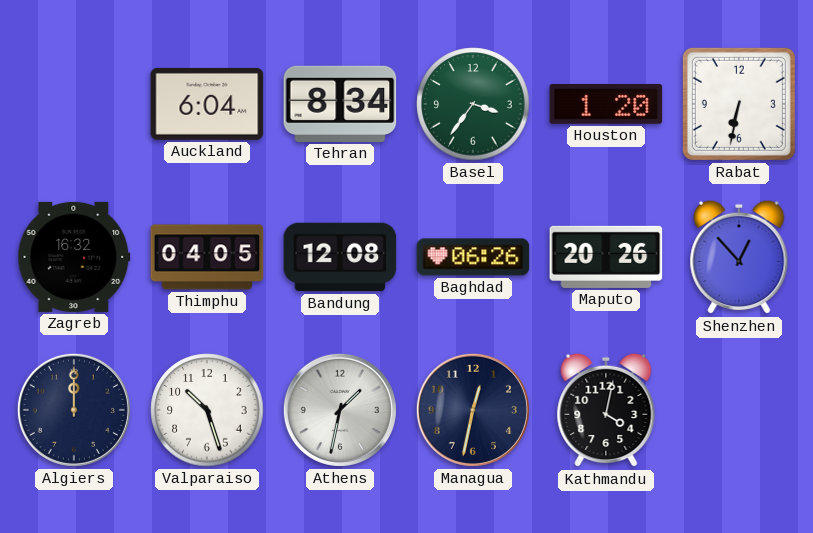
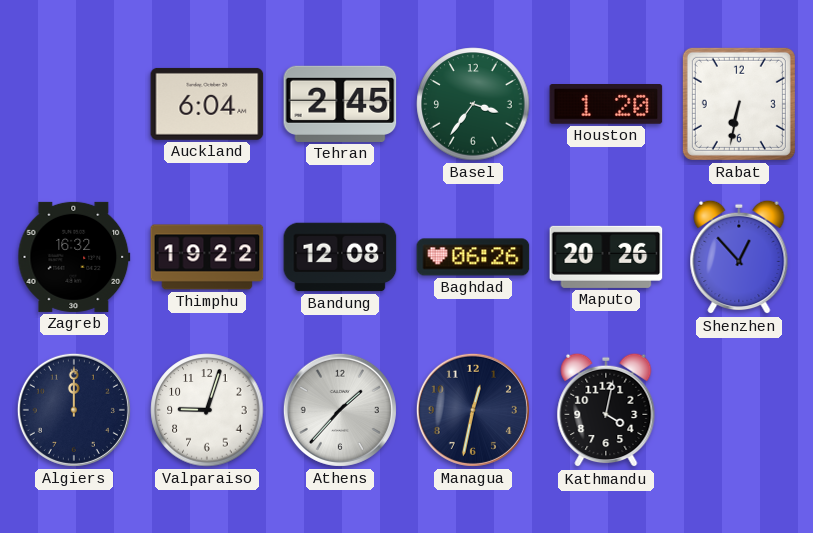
Tehran: 8:34 -> 2:45
Thimphu: 04:05 -> 19:22
Valparaiso: 10:27 -> 9:03
Athens: 1:32 -> 1:37
